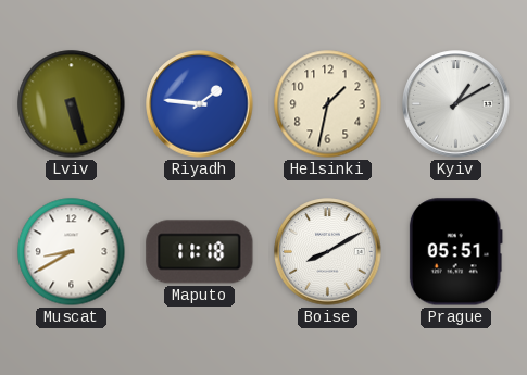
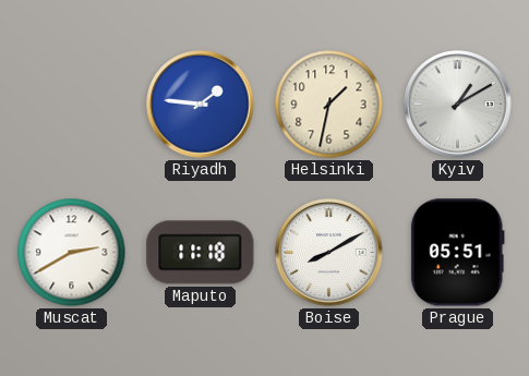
Lviv: 5:27 -> none
Muscat: 8:40 -> 2:40
